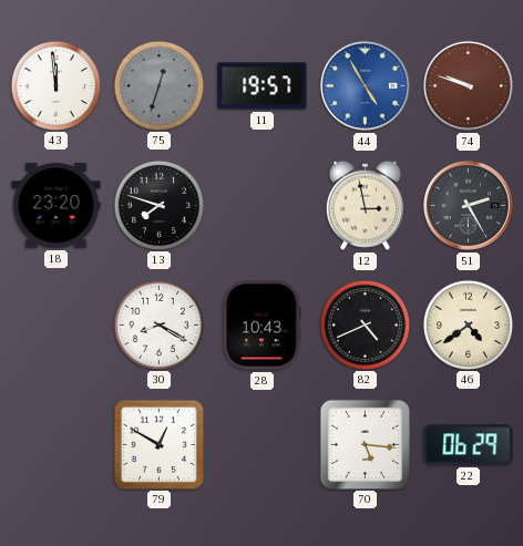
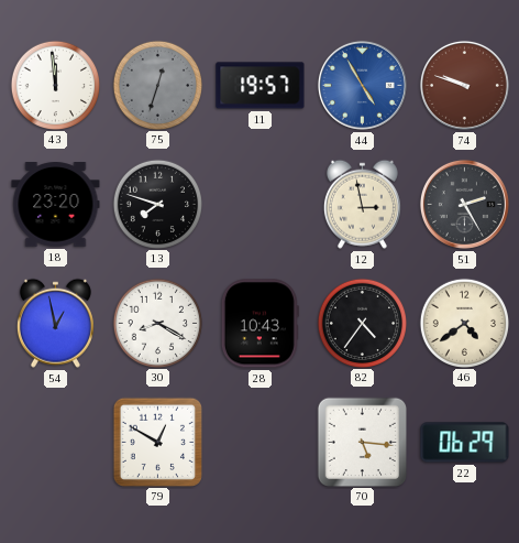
54: none -> 12:58
82: 4:41 -> 4:36
